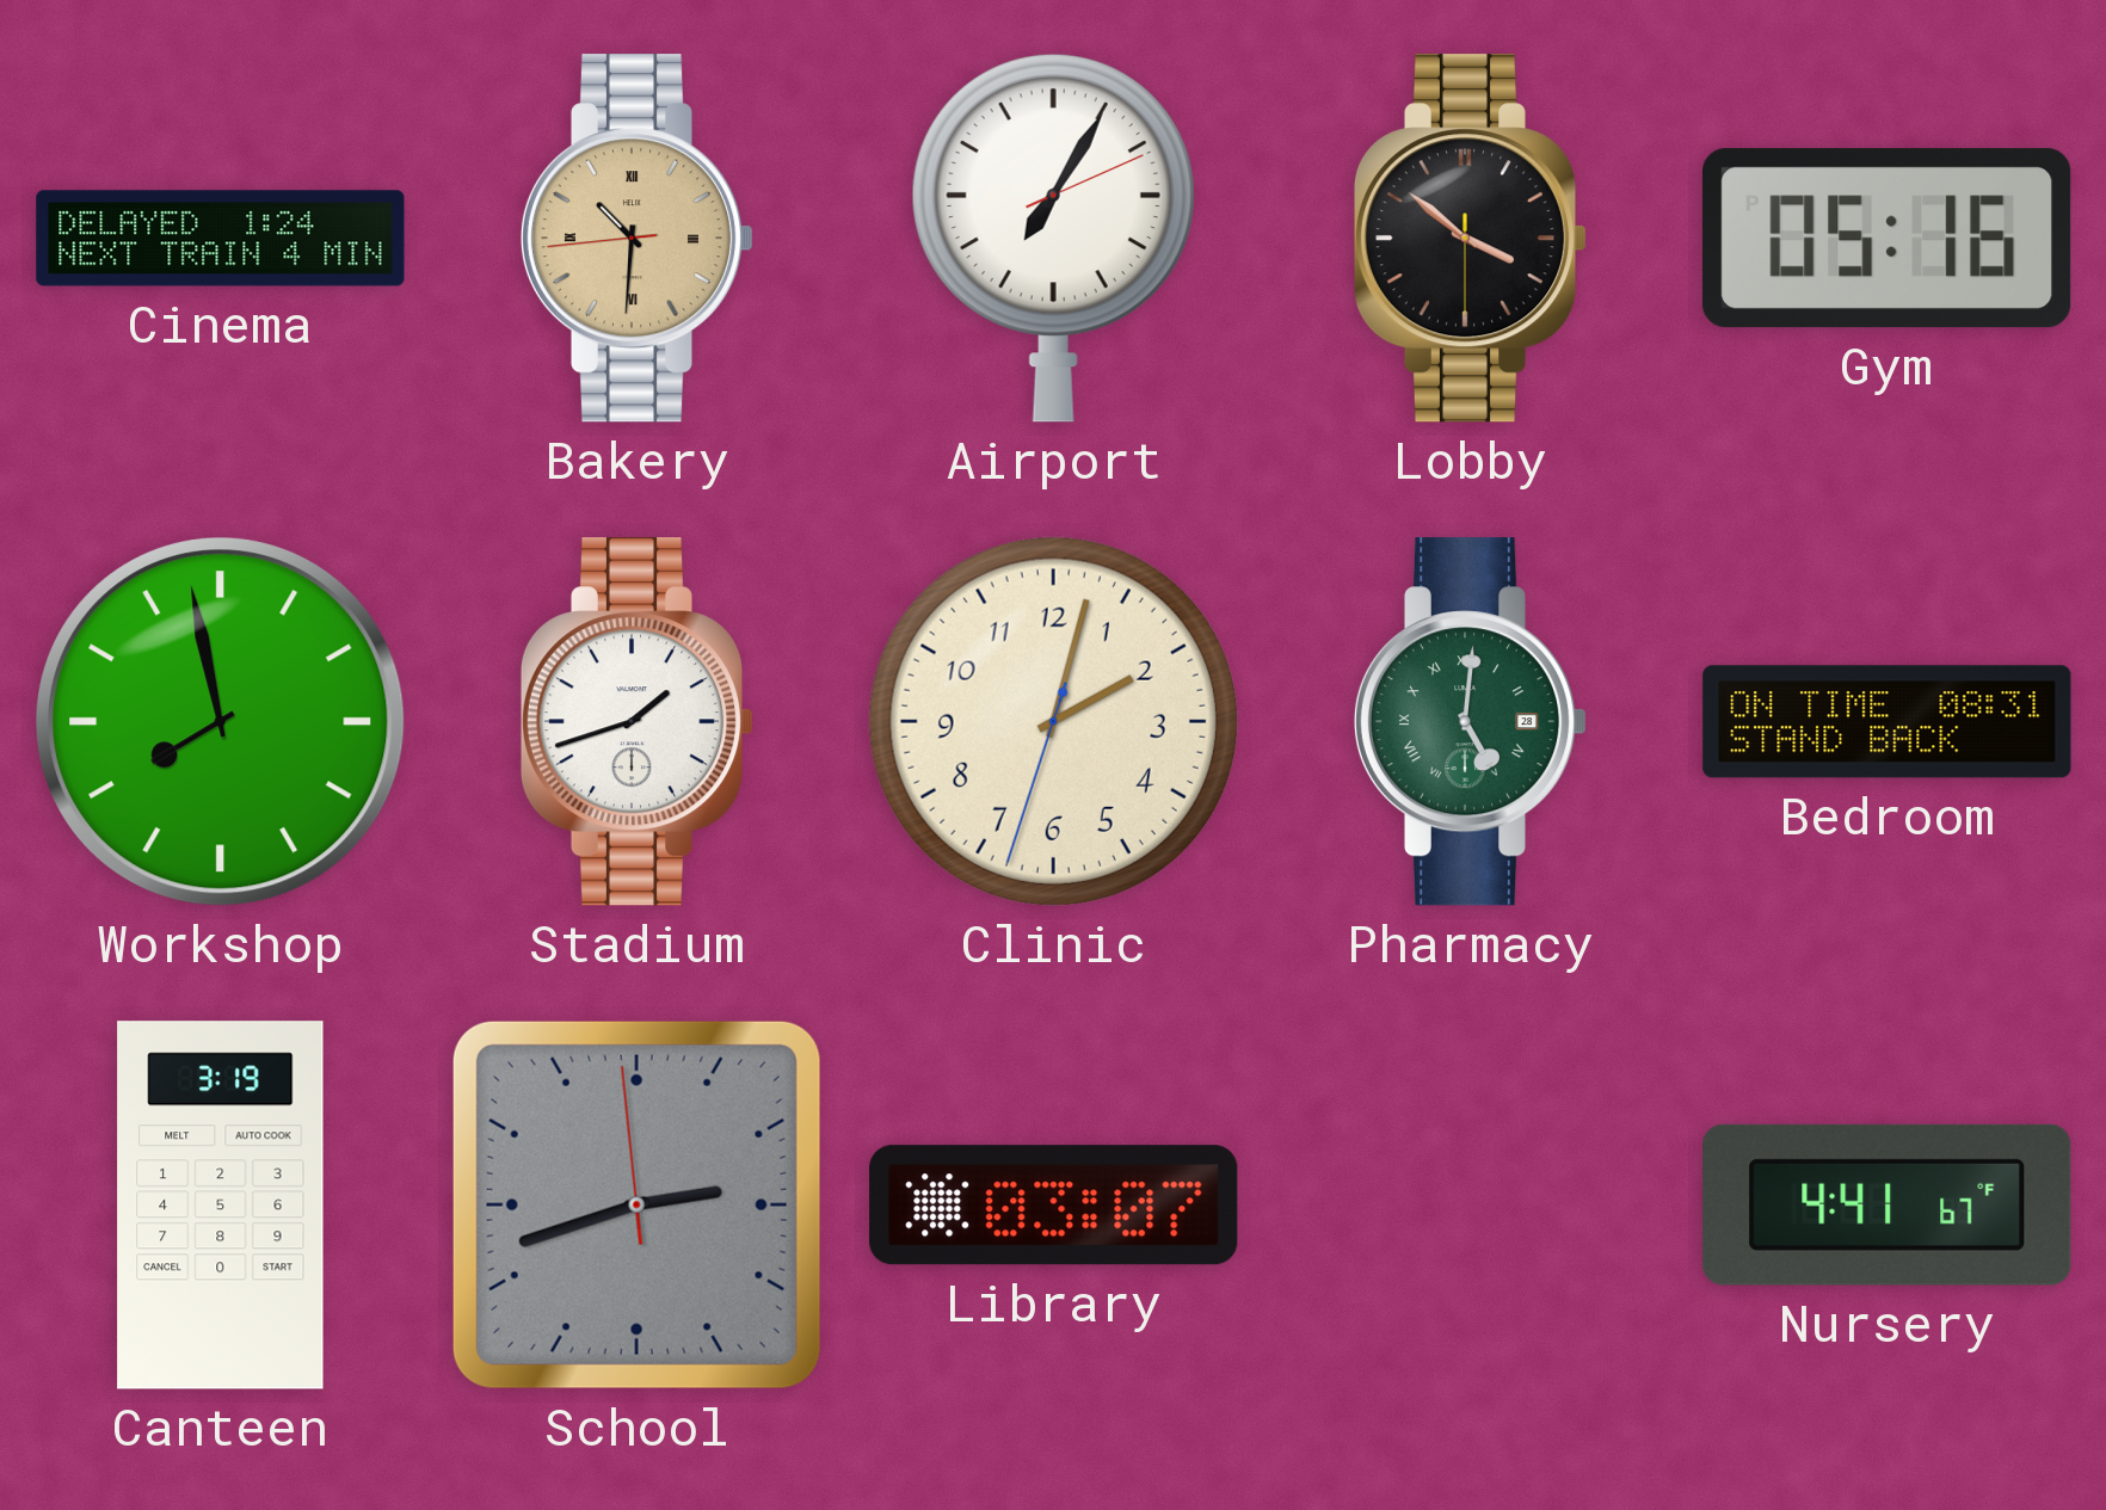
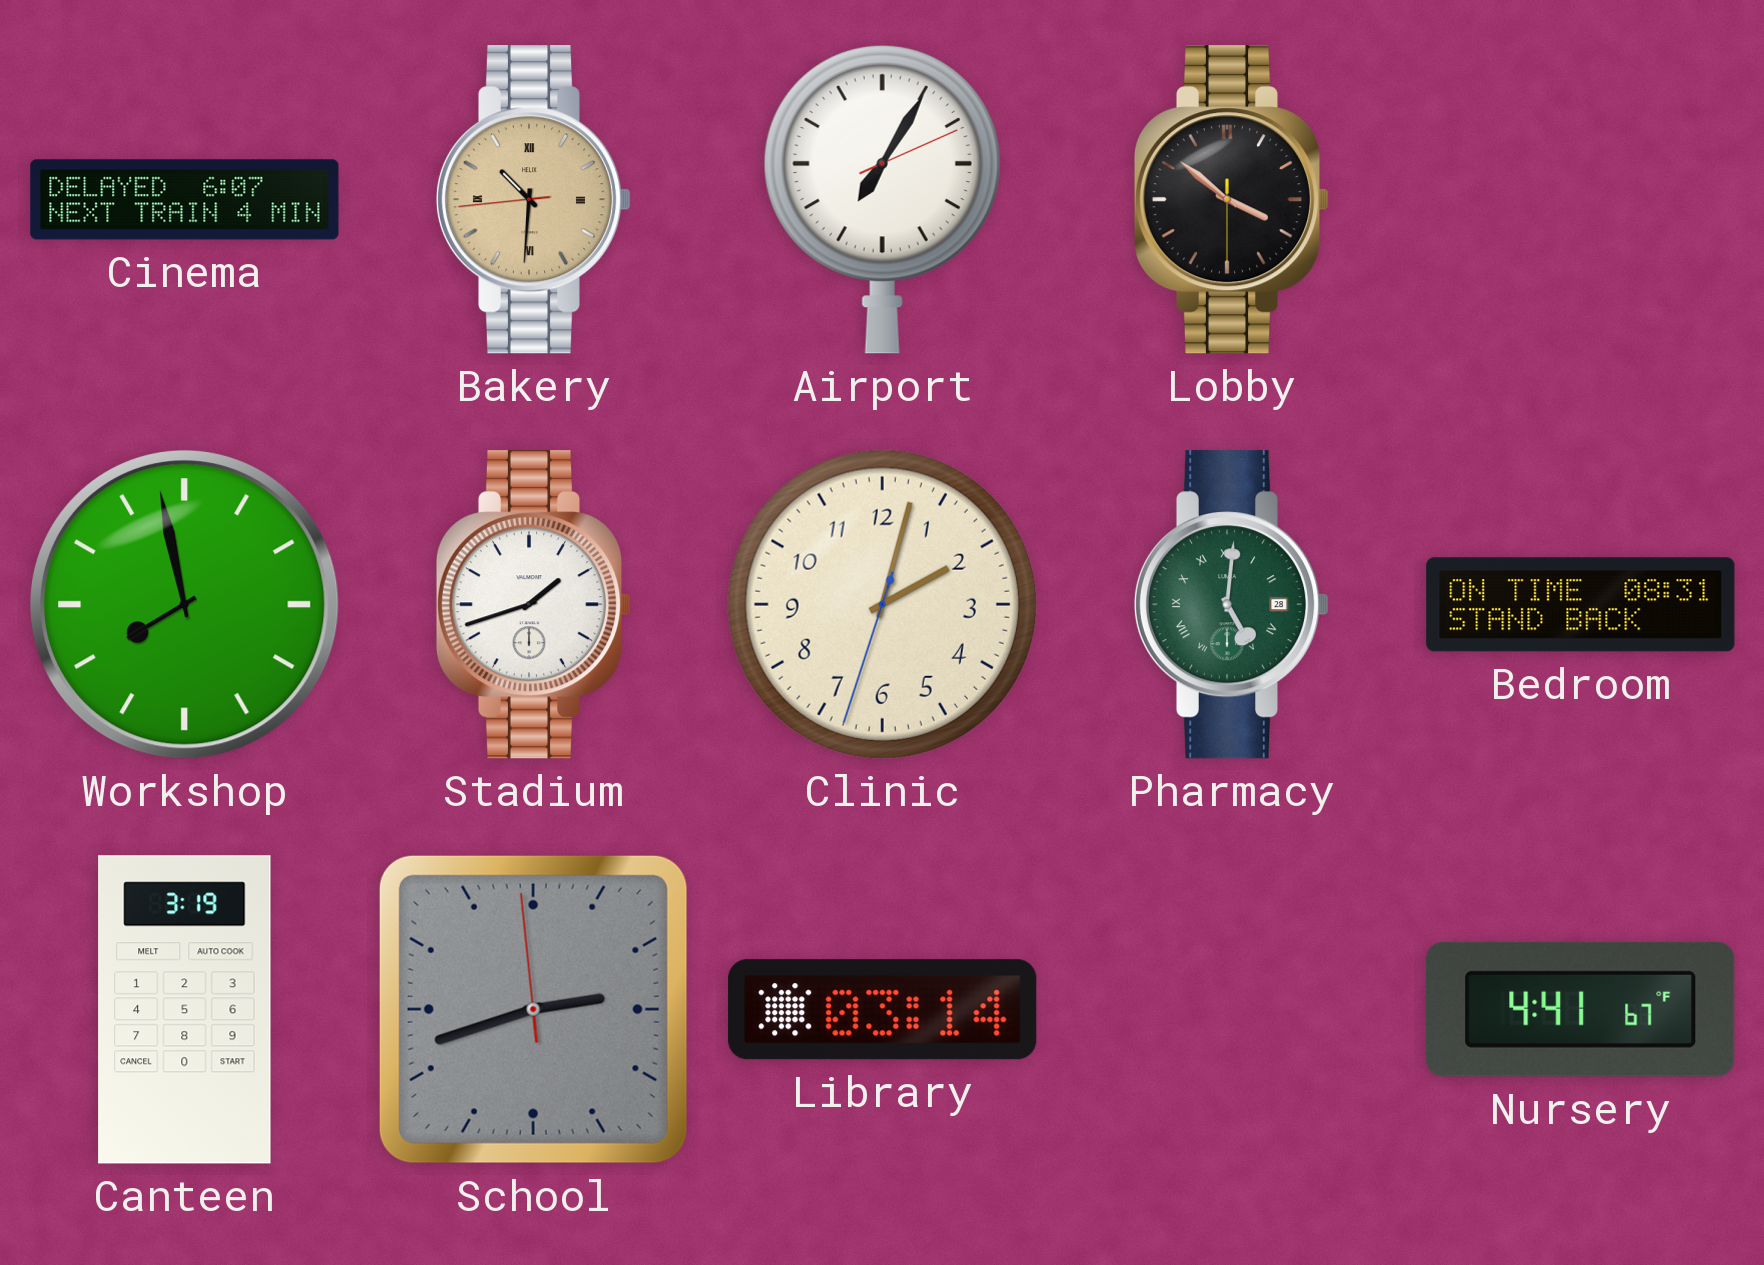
Cinema: 1:24 -> 6:07
Gym: 05:16 -> none
Library: 03:07 -> 03:14
